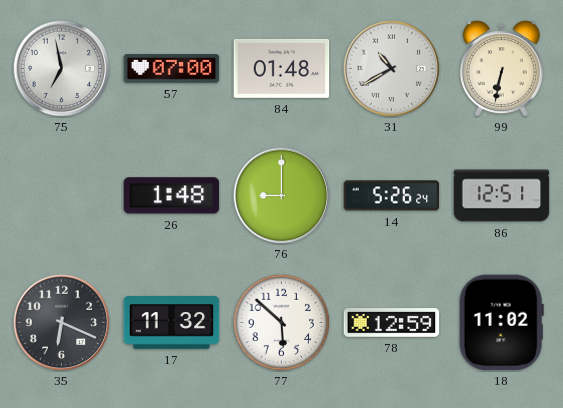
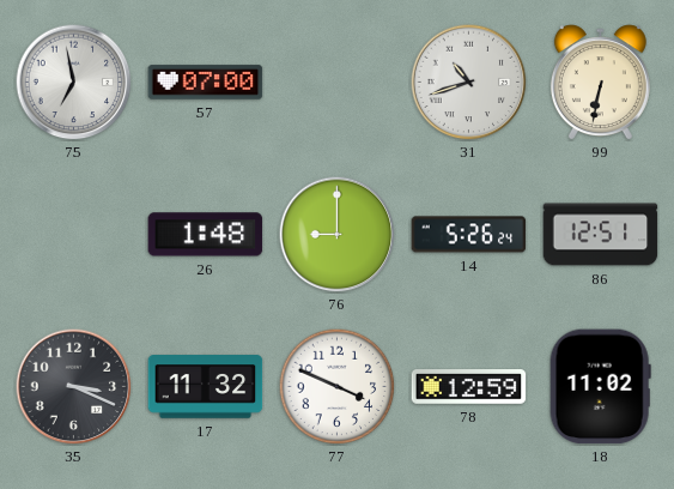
84: 01:48 -> none
31: 10:40 -> 10:42
35: 6:19 -> 3:19
77: 5:52 -> 3:49
